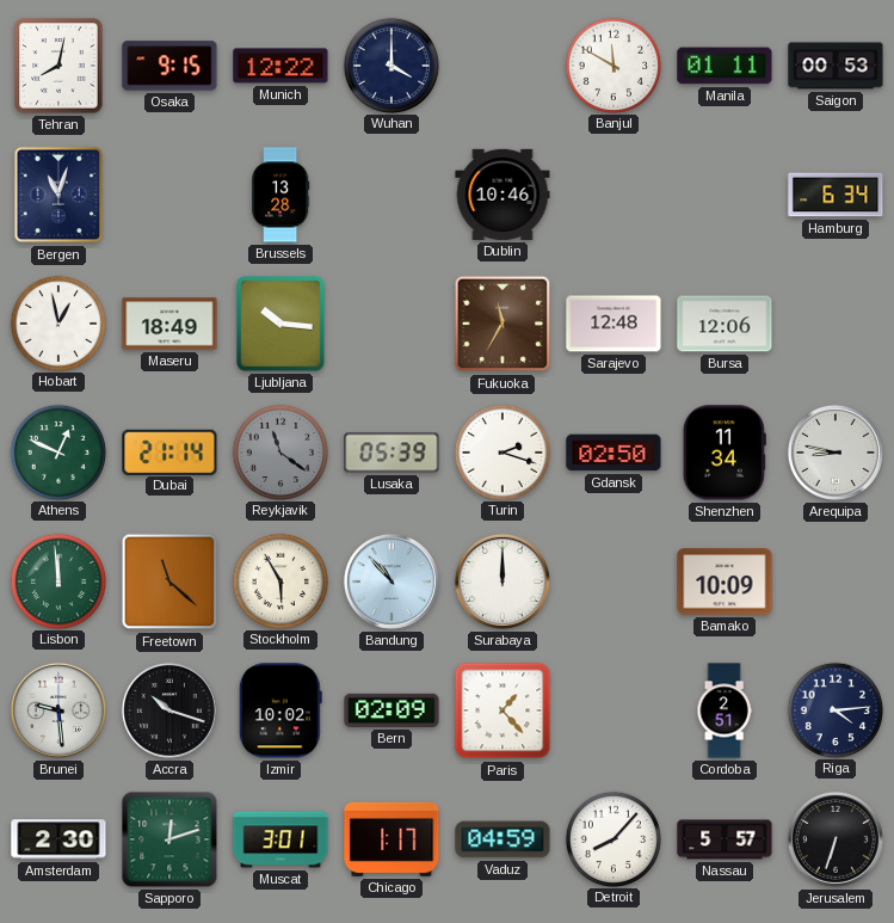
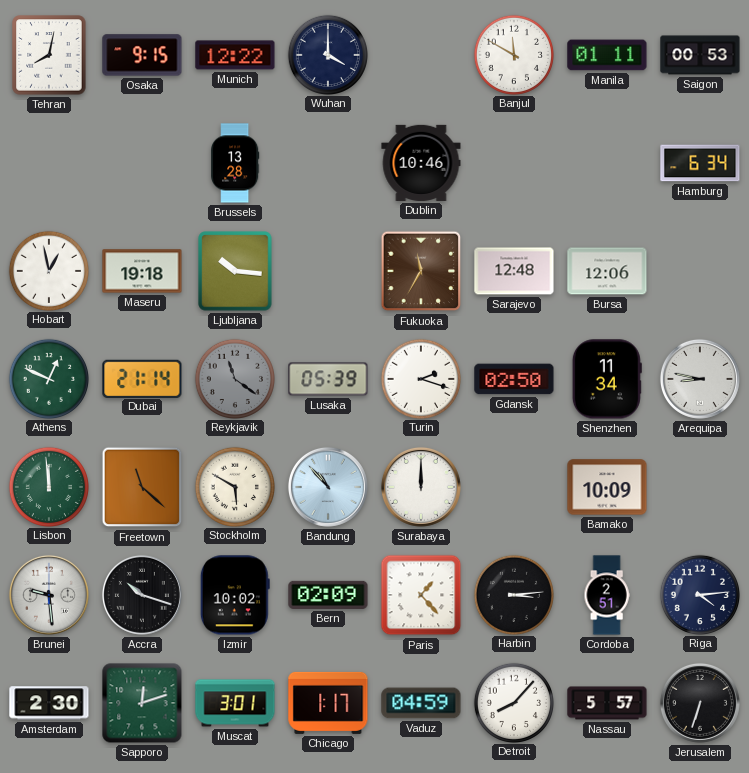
Bergen: 11:03 -> none
Maseru: 18:49 -> 19:18
Stockholm: 5:55 -> 5:50
Harbin: none -> 3:14
